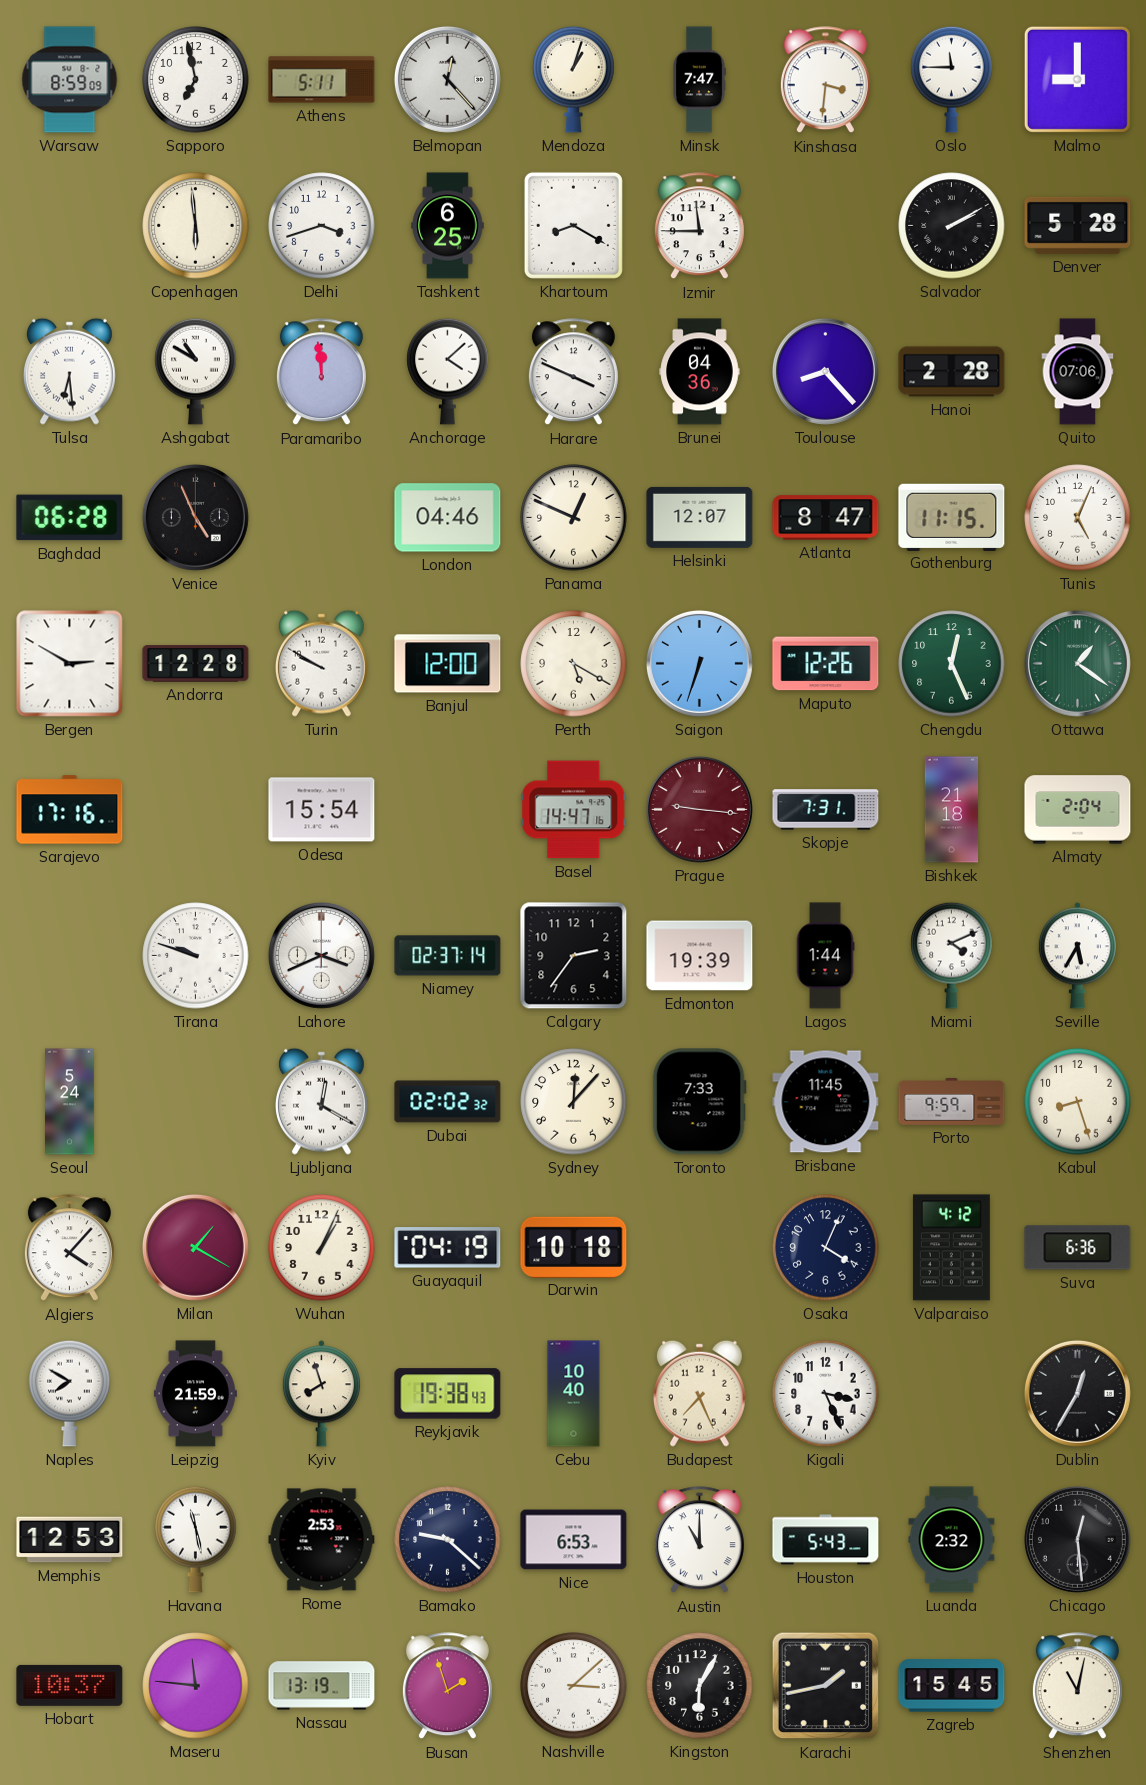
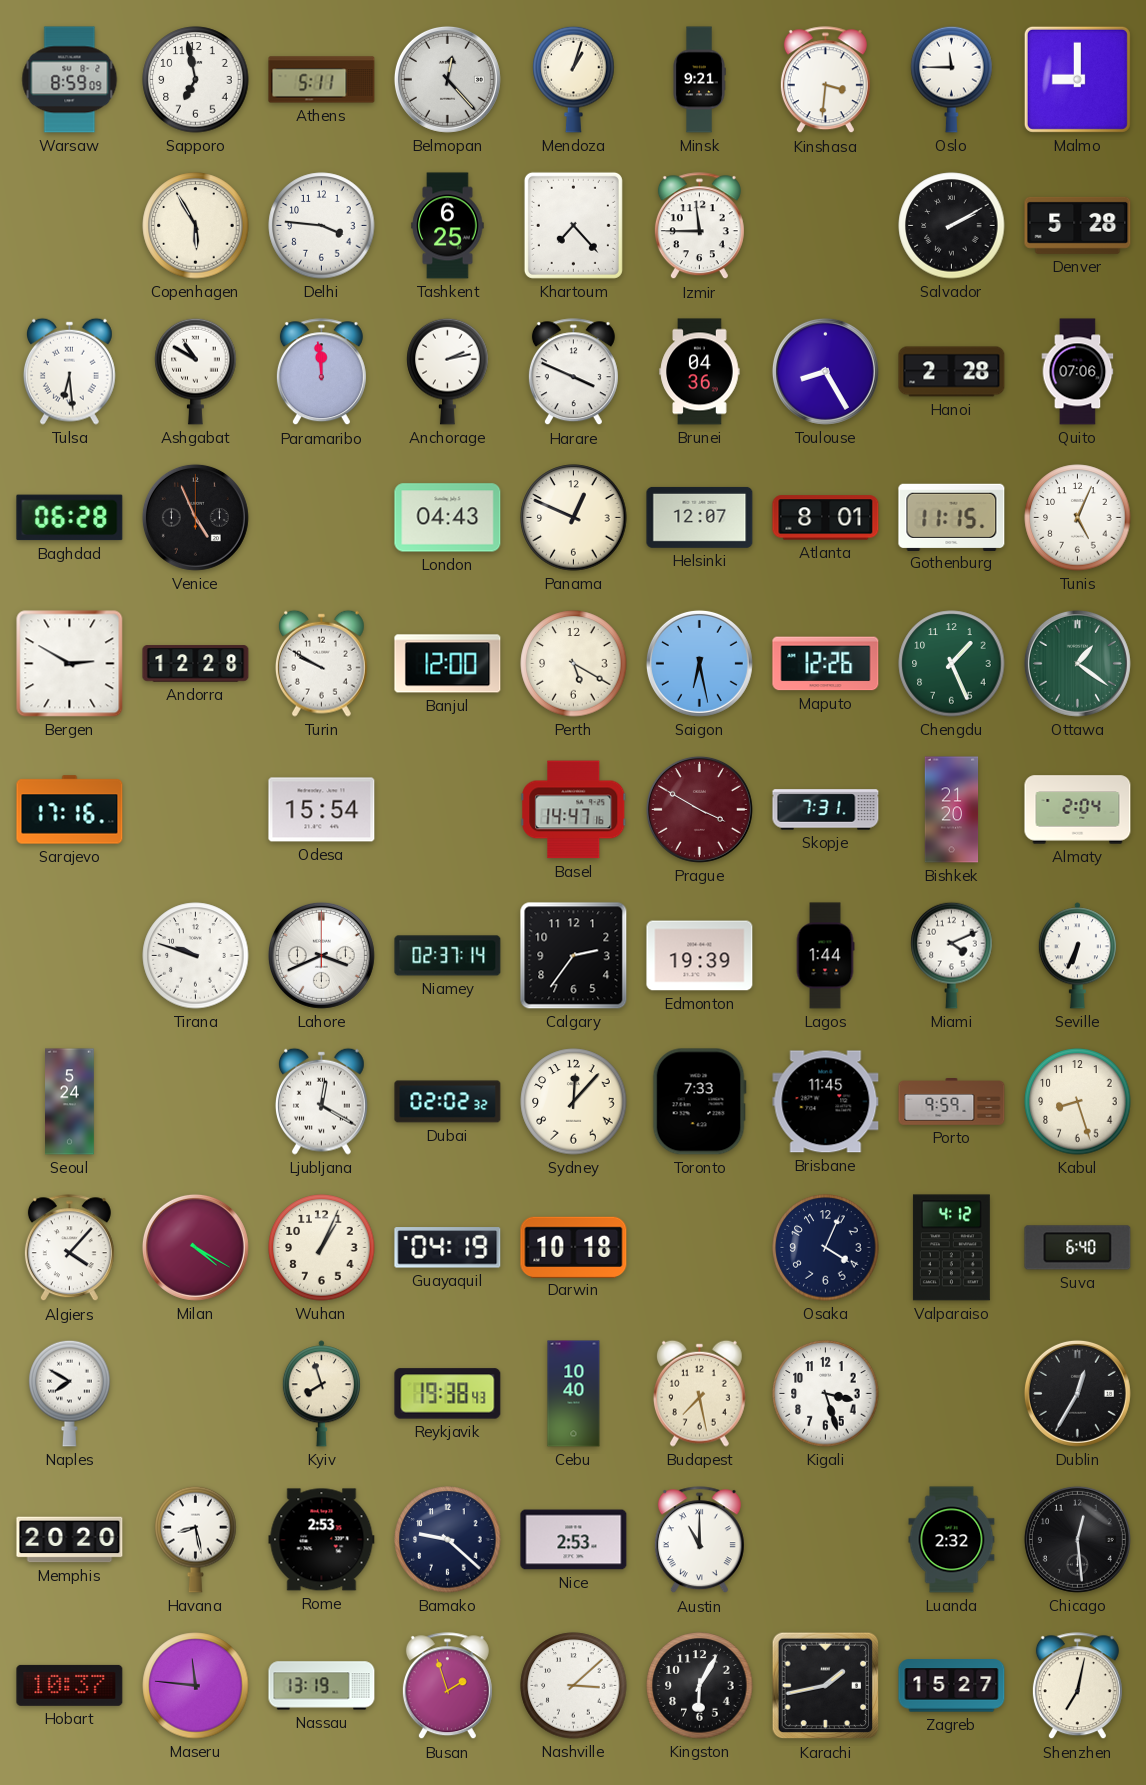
Minsk: 7:47 -> 9:21
Copenhagen: 5:59 -> 5:55
Delhi: 3:42 -> 3:46
Khartoum: 8:20 -> 7:23
Anchorage: 4:08 -> 2:13
Toulouse: 8:23 -> 8:25
London: 04:46 -> 04:43
Atlanta: 8:47 -> 8:01
Saigon: 6:33 -> 6:28
Chengdu: 12:26 -> 1:26
Prague: 9:16 -> 3:50
Bishkek: 21:18 -> 21:20
Seville: 5:35 -> 6:34
Milan: 1:20 -> 4:20
Suva: 6:36 -> 6:40
Leipzig: 21:59 -> none
Budapest: 7:26 -> 7:28
Kigali: 3:26 -> 3:27
Memphis: 12:53 -> 20:20
Havana: 11:28 -> 8:28
Nice: 6:53 -> 2:53
Houston: 5:43 -> none
Zagreb: 15:45 -> 15:27
Shenzhen: 11:02 -> 7:02
